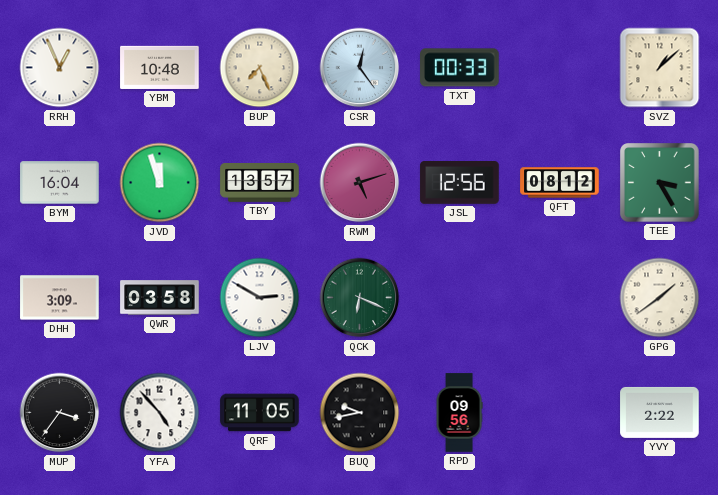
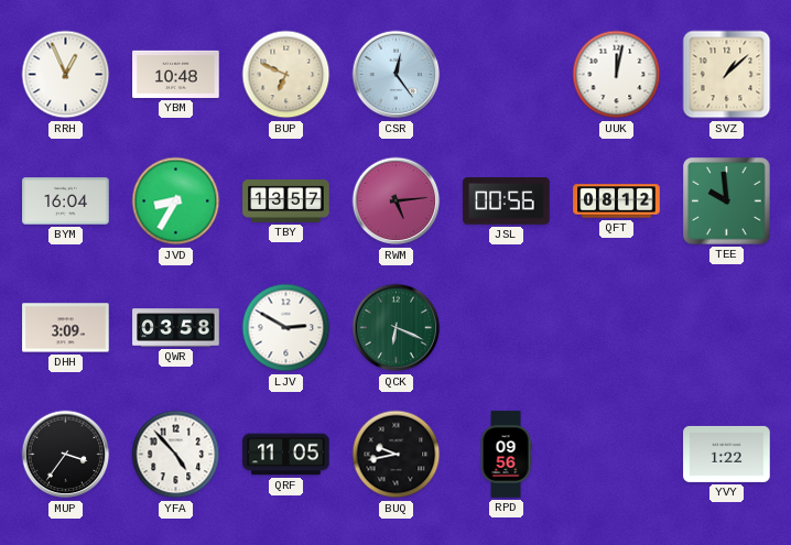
BUP: 7:26 -> 6:49
TXT: 00:33 -> none
UUK: none -> 12:02
JVD: 11:57 -> 8:35
RWM: 5:12 -> 5:14
JSL: 12:56 -> 00:56
TEE: 3:25 -> 9:59
GPG: 1:39 -> none
YVY: 2:22 -> 1:22
